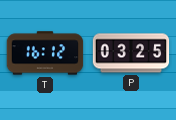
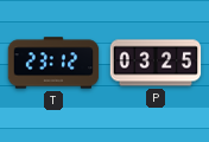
T: 16:12 -> 23:12
